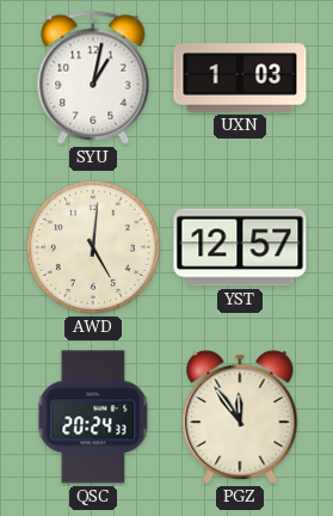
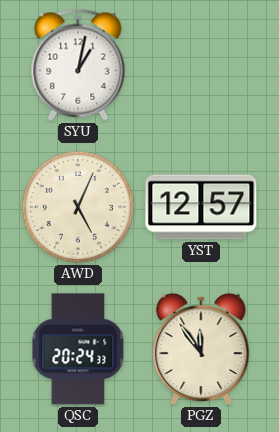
UXN: 1:03 -> none
AWD: 5:01 -> 5:04
